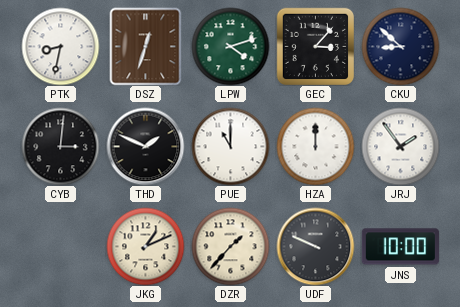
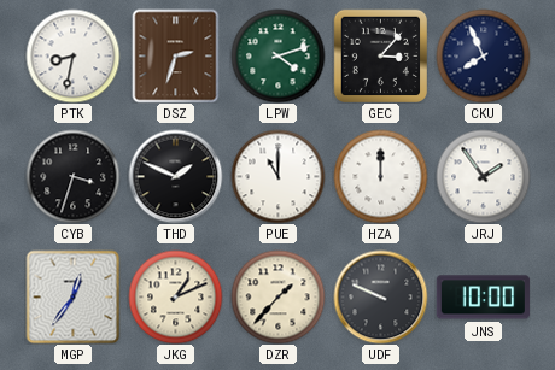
DSZ: 12:33 -> 2:33
CKU: 8:52 -> 7:56
CYB: 3:01 -> 3:33
MGP: none -> 12:36
